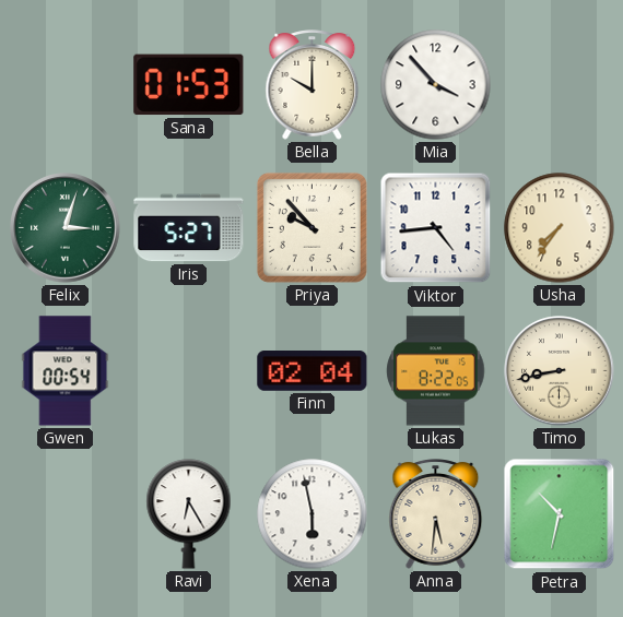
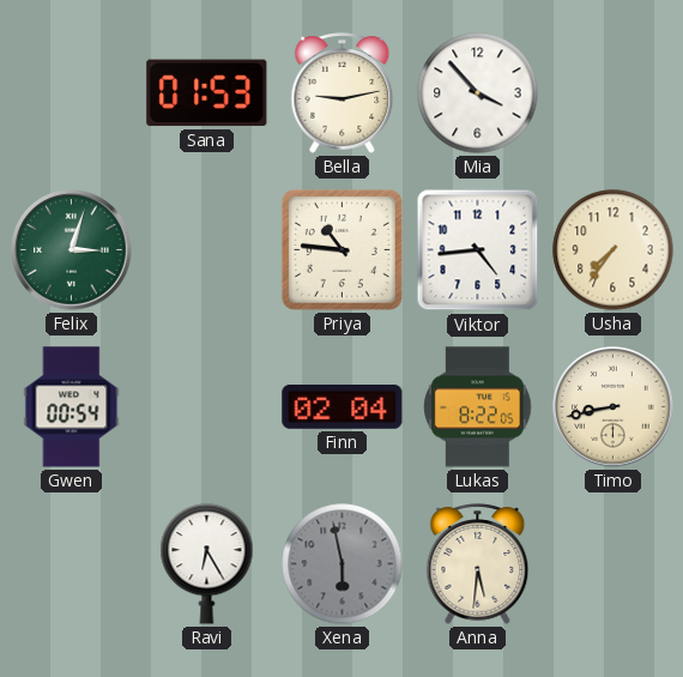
Bella: 10:00 -> 9:13
Iris: 5:27 -> none
Priya: 9:53 -> 10:46
Xena dial: white -> grey
Petra: 10:32 -> none
